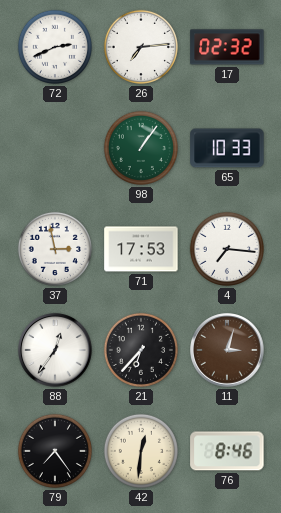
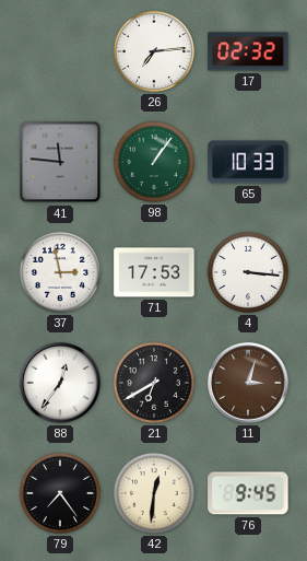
72: 2:41 -> none
41: none -> 11:46
4: 7:16 -> 3:16
21: 6:37 -> 6:40
76: 8:46 -> 9:45
